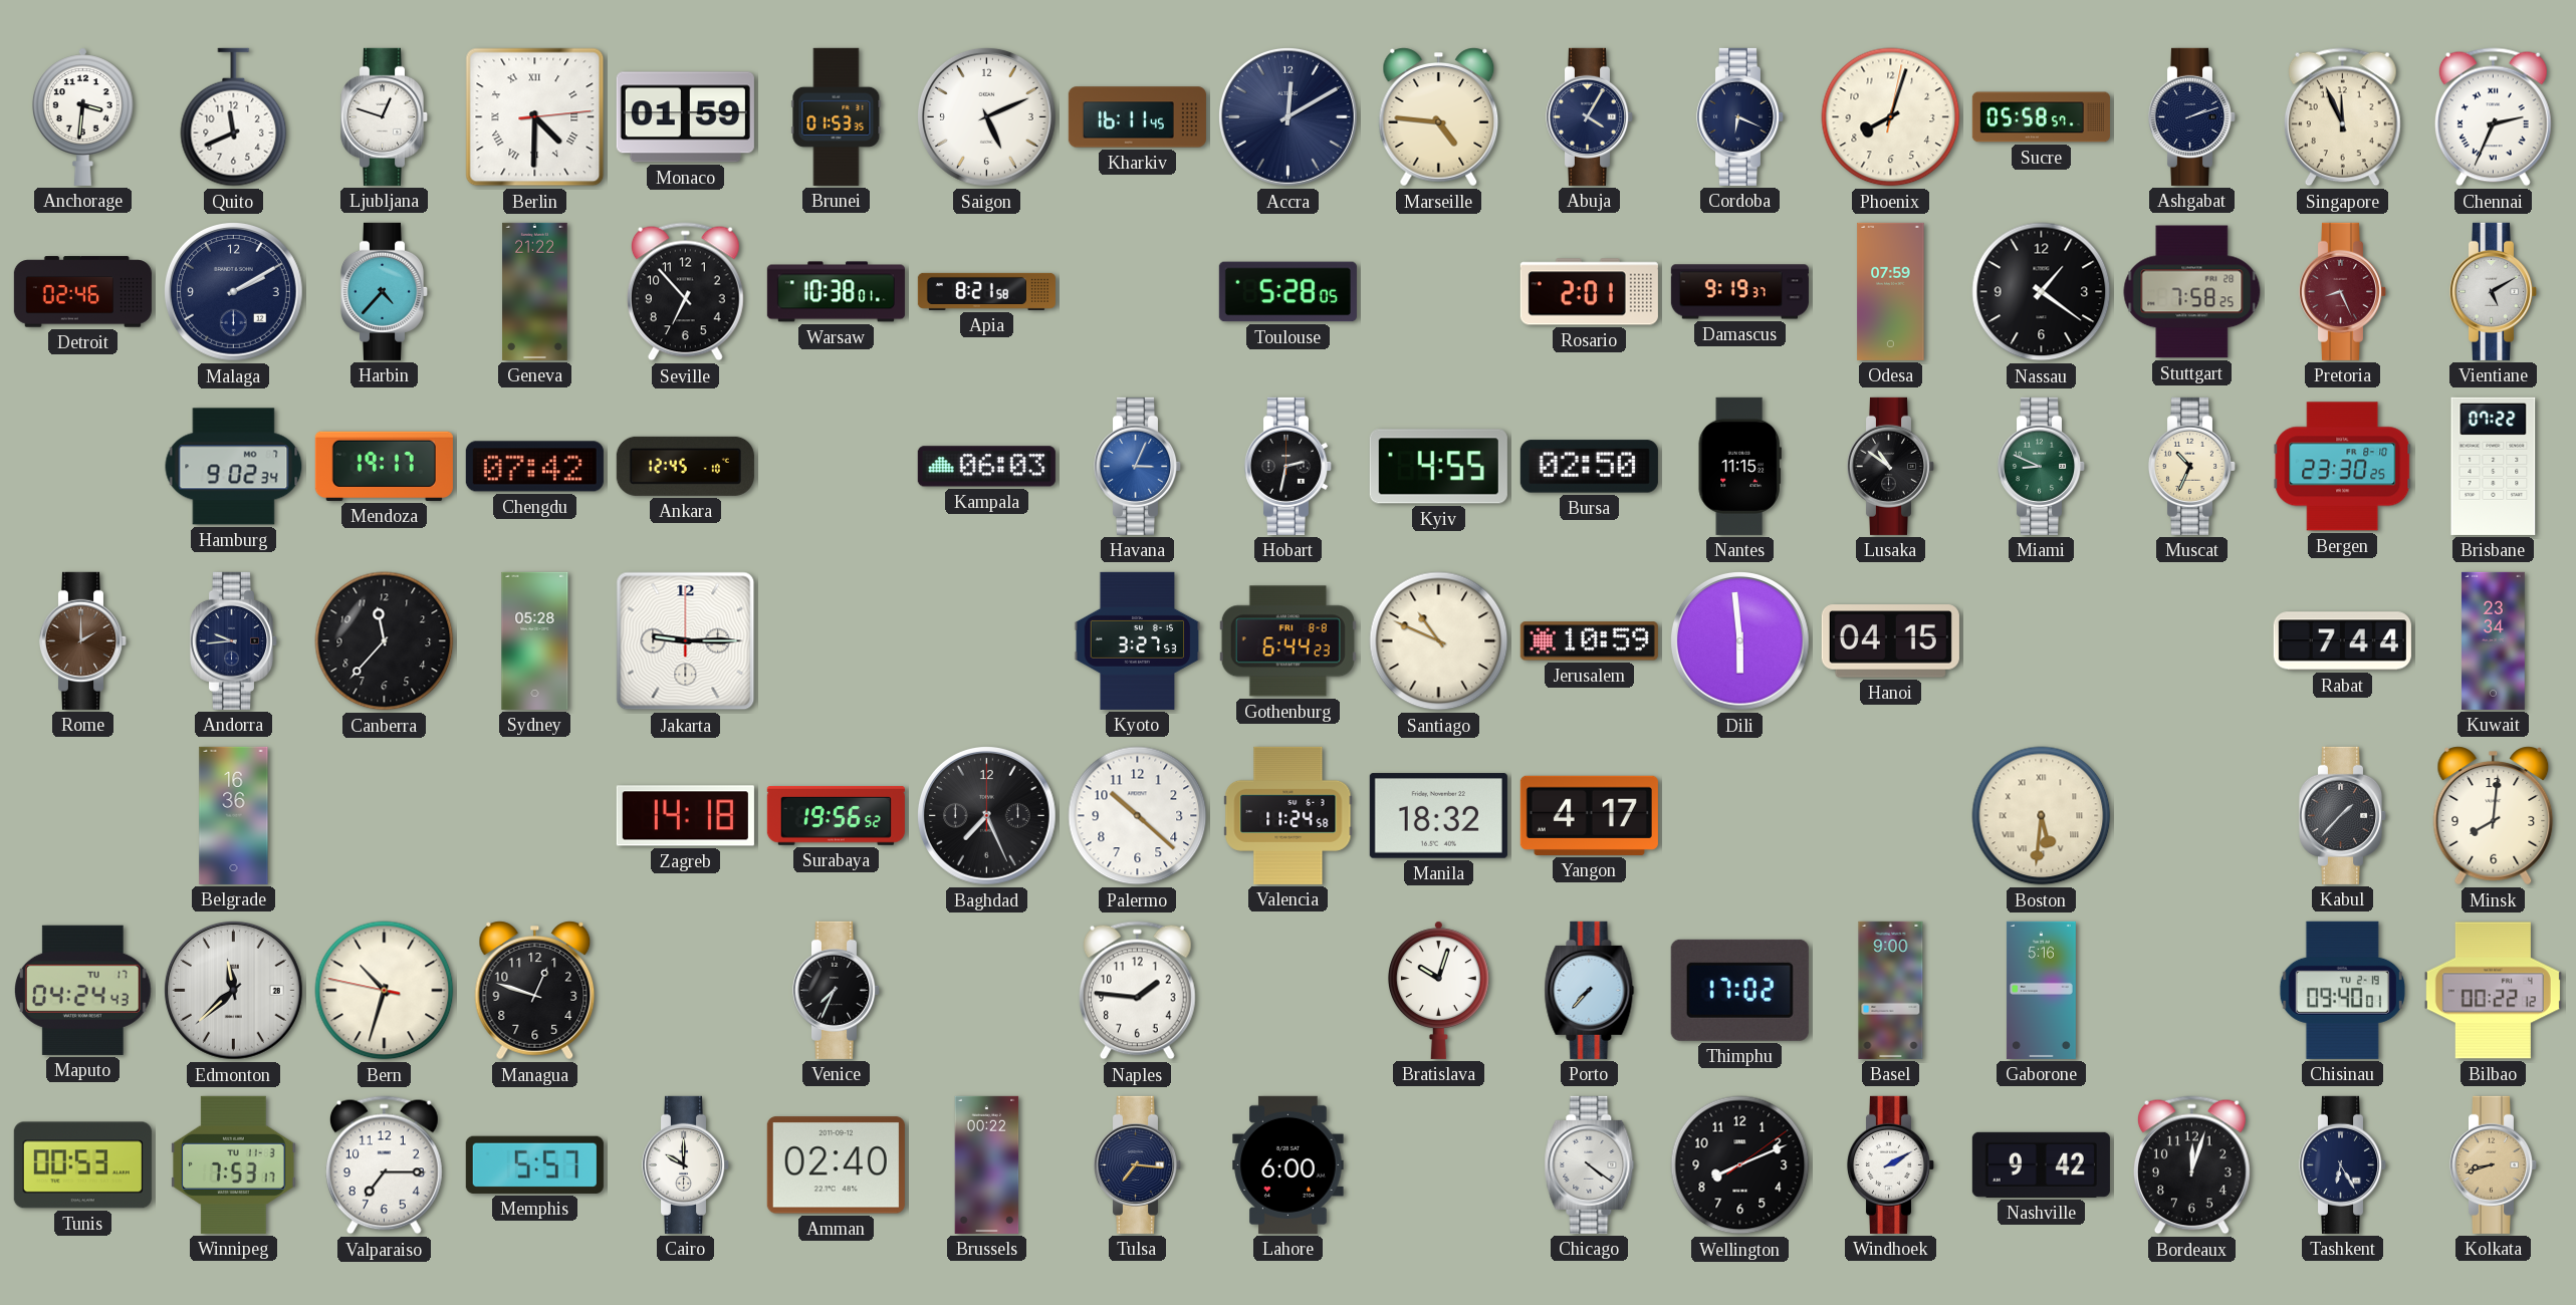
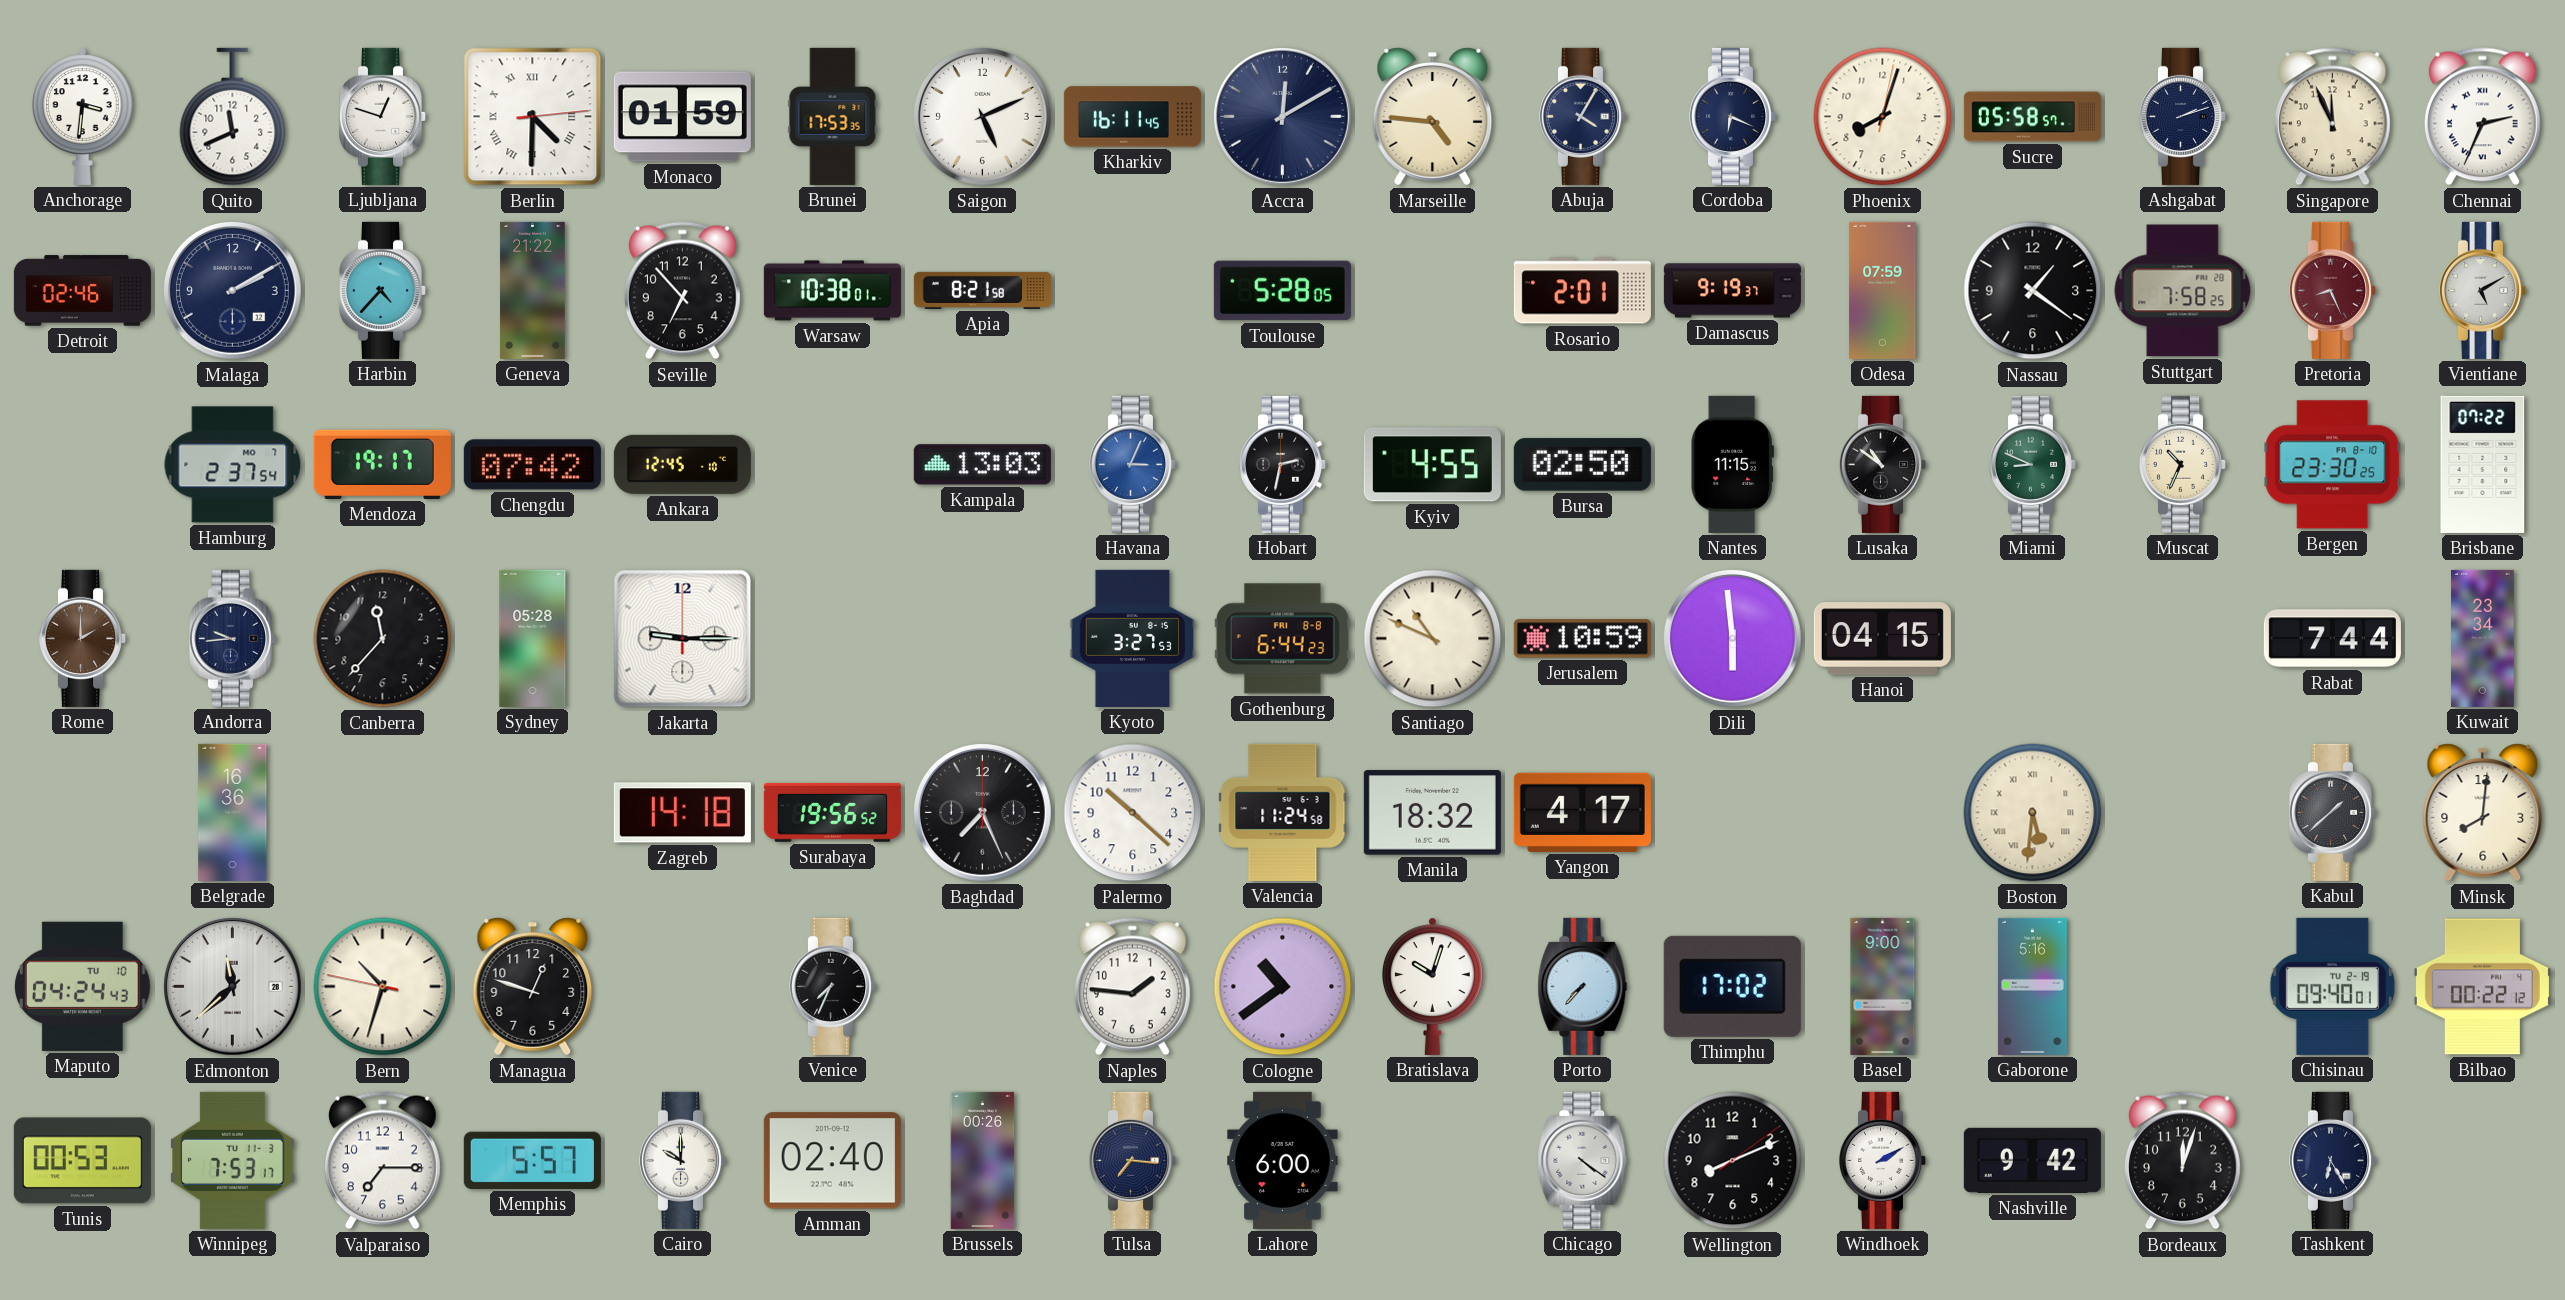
Brunei: 01:53 -> 17:53
Hamburg: 9:02 -> 2:37
Kampala: 06:03 -> 13:03
Kabul: 1:37 -> 1:38
Maputo date: TU 17 -> TU 10
Cologne: none -> 10:39
Brussels: 00:22 -> 00:26
Kolkata: 8:42 -> none
